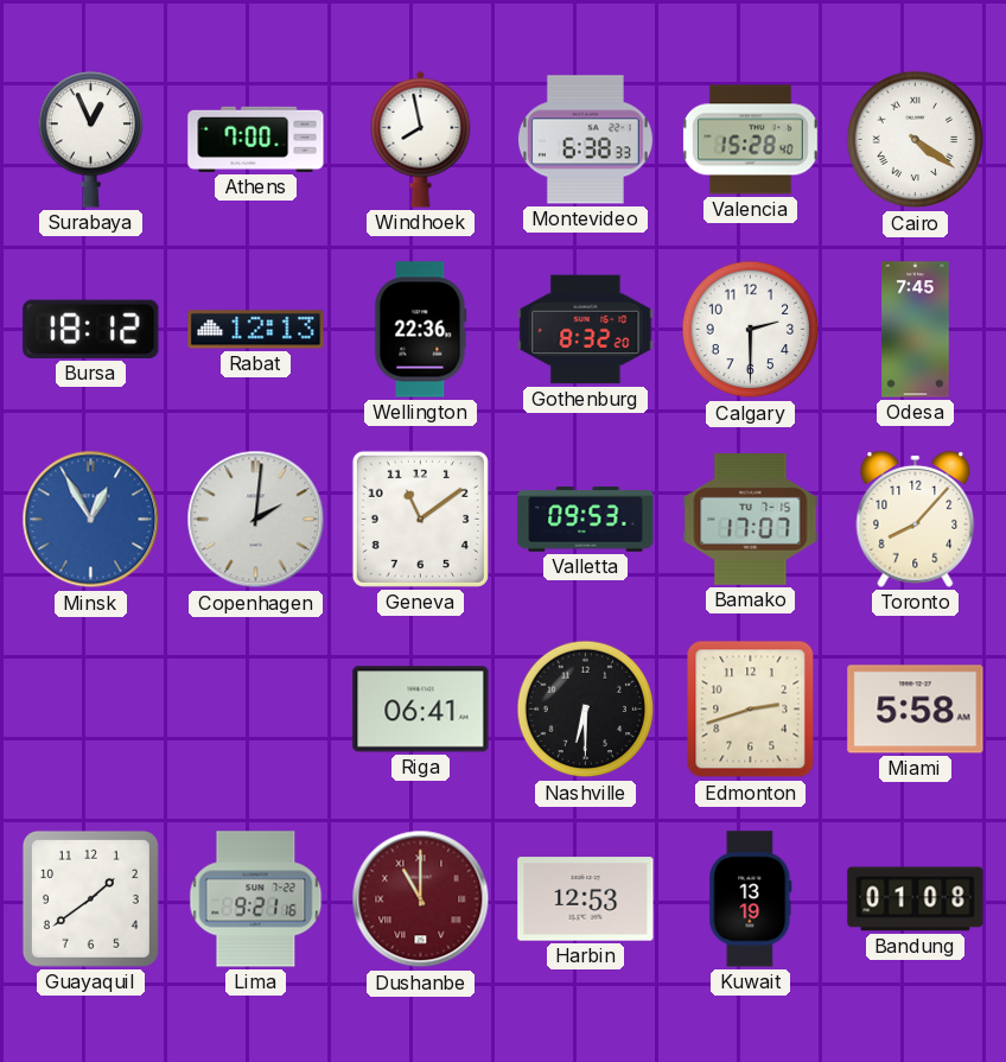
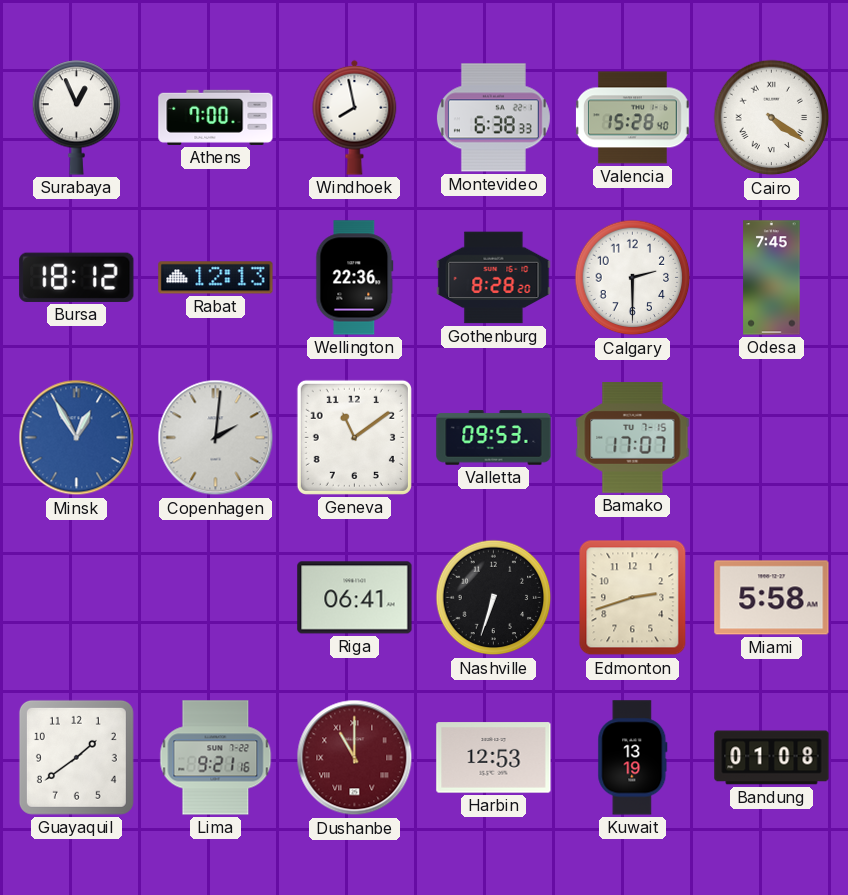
Gothenburg: 8:32 -> 8:28
Toronto: 8:07 -> none
Nashville: 6:30 -> 6:33
